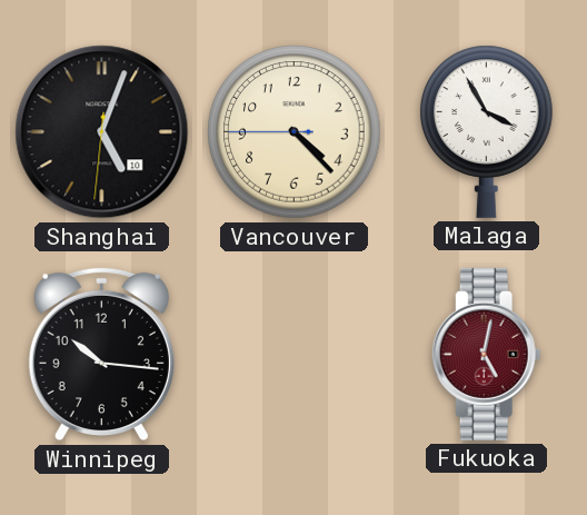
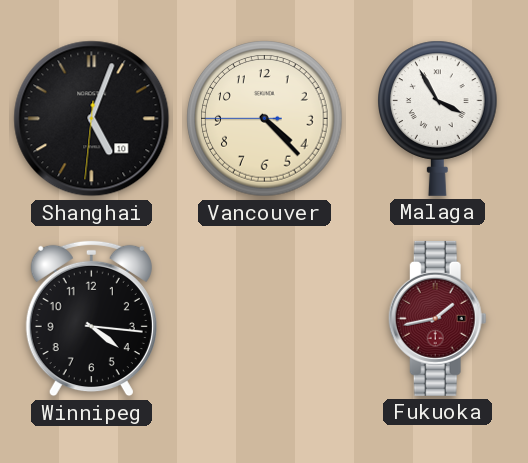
Winnipeg: 10:16 -> 4:16
Fukuoka: 5:02 -> 1:43
